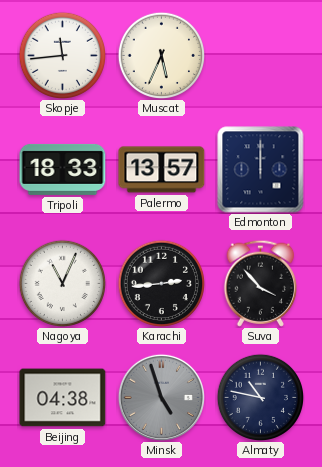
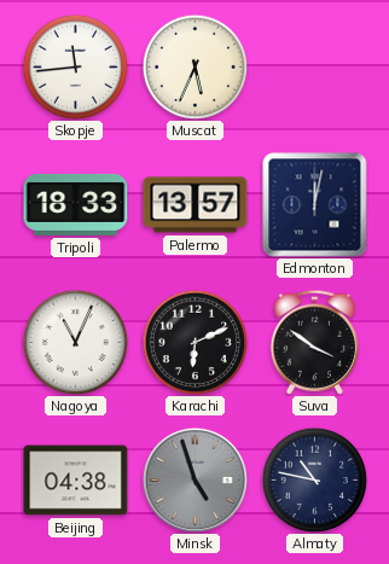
Edmonton: 12:00 -> 12:02
Karachi: 2:44 -> 6:11
Suva: 3:53 -> 3:51
